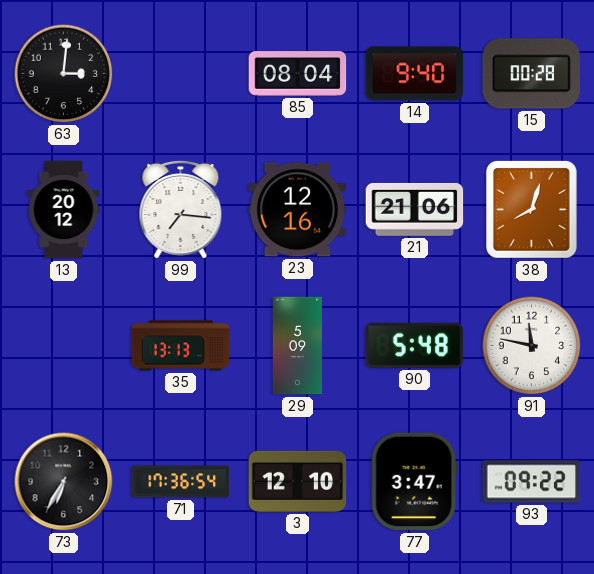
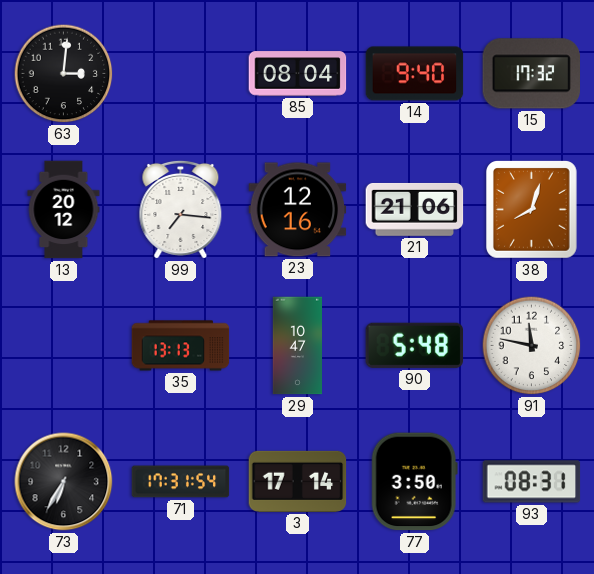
15: 00:28 -> 17:32
29: 5:09 -> 10:47
71: 17:36 -> 17:31
3: 12:10 -> 17:14
77: 3:47 -> 3:50
93: 09:22 -> 08:31
